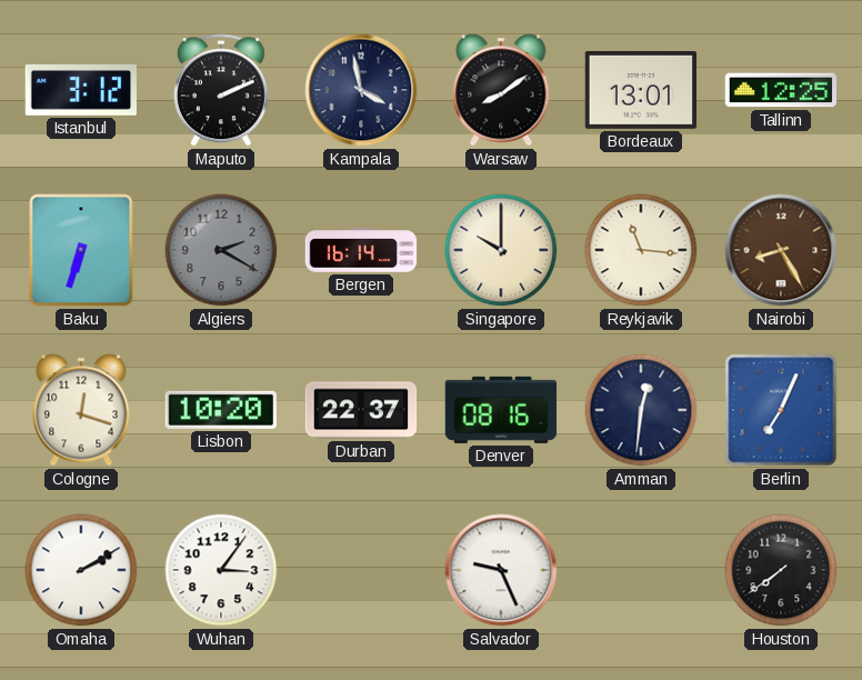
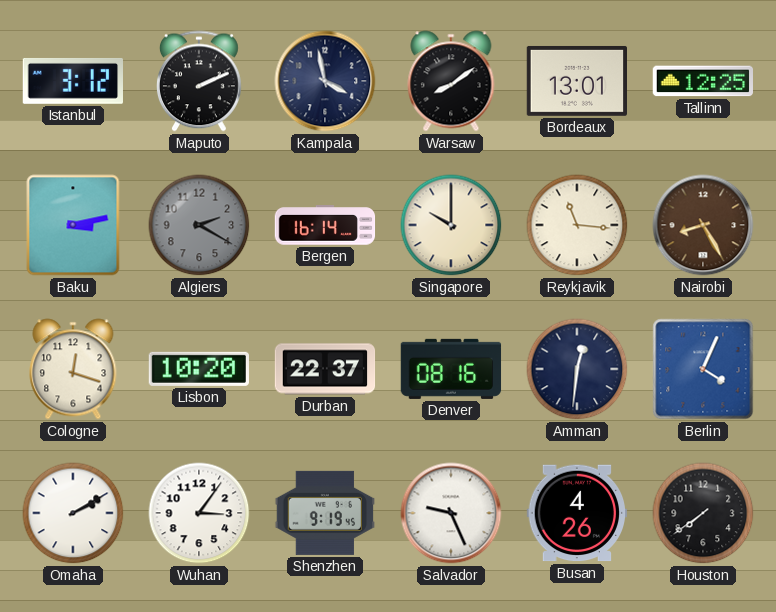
Baku: 6:33 -> 3:13
Berlin: 7:04 -> 4:04
Shenzhen: none -> 9:19
Busan: none -> 4:26
